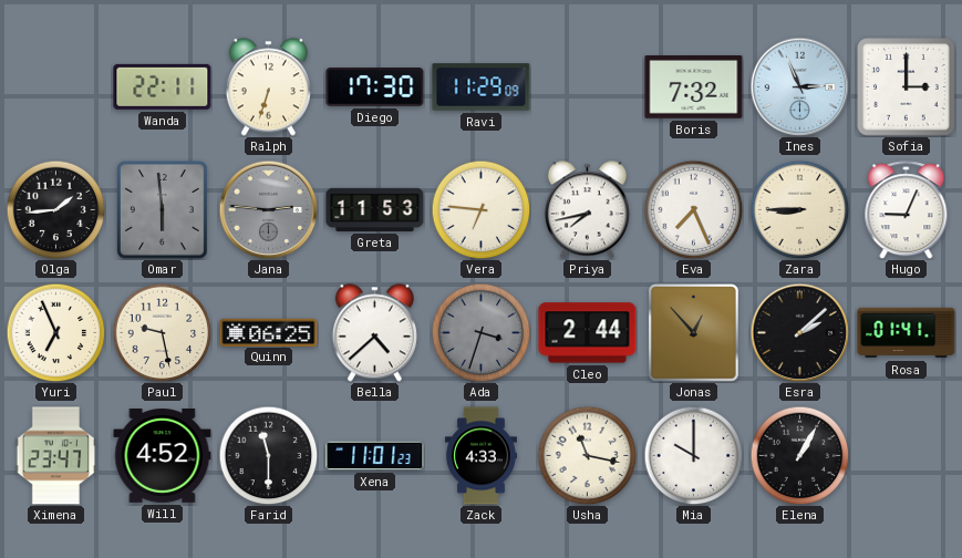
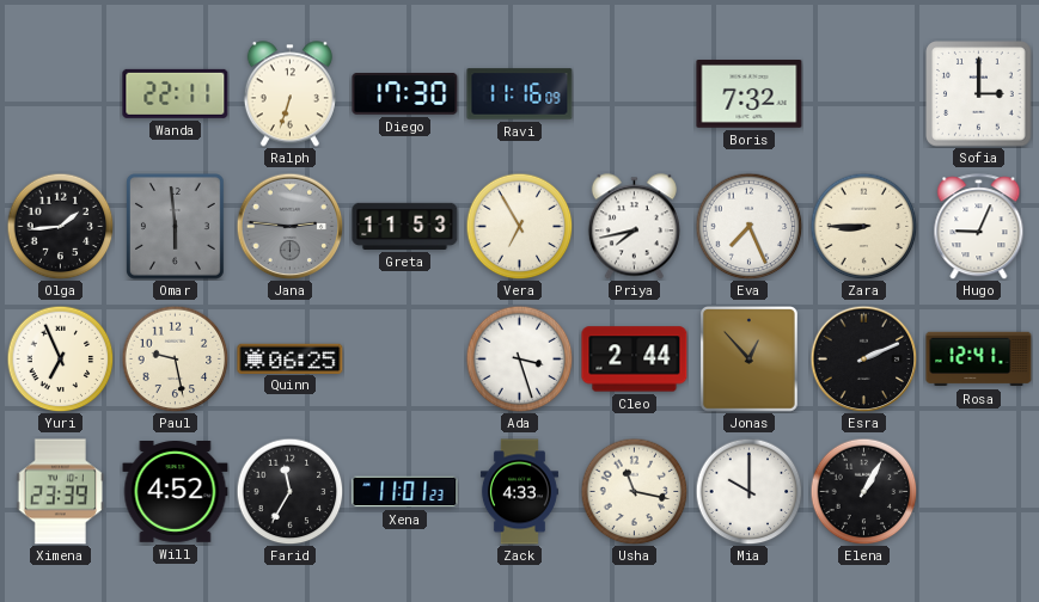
Ravi: 11:29 -> 11:16
Ines: 2:56 -> none
Vera: 6:46 -> 6:55
Bella: 4:38 -> none
Ada: 3:33 -> 3:27
Ada dial: grey -> white
Esra: 2:08 -> 2:11
Rosa: 01:41 -> 12:41
Ximena: 23:47 -> 23:39
Farid: 11:30 -> 11:35
